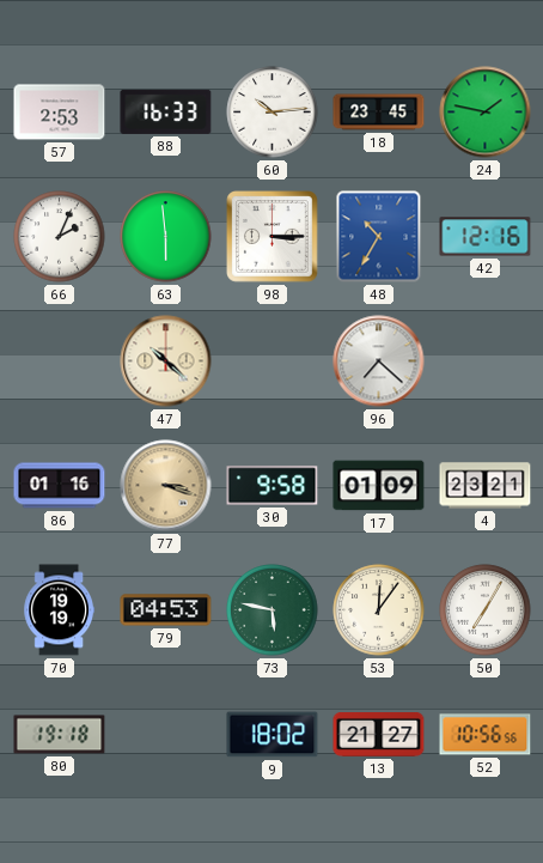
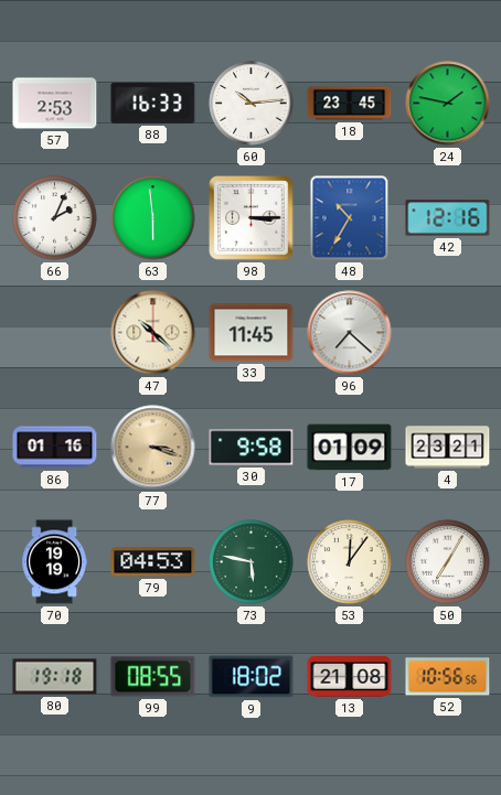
33: none -> 11:45
99: none -> 08:55
13: 21:27 -> 21:08
